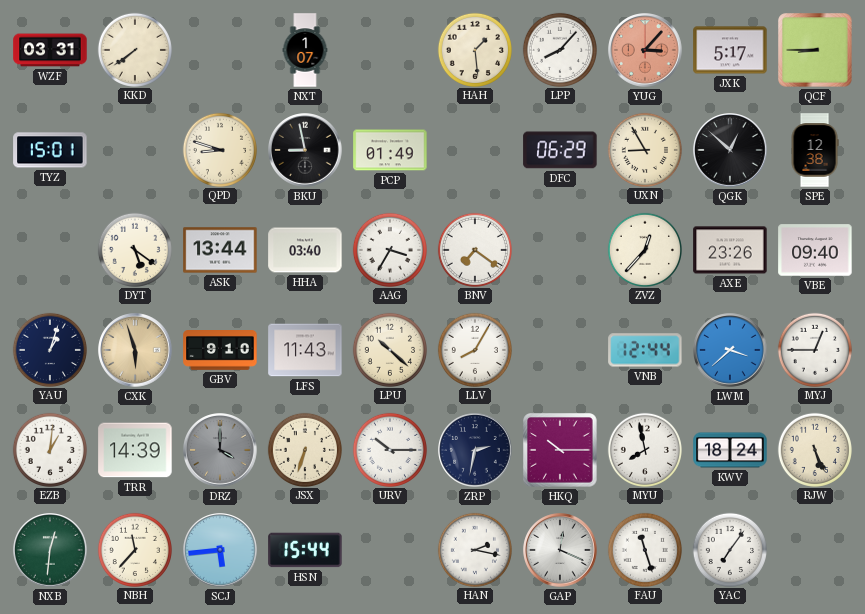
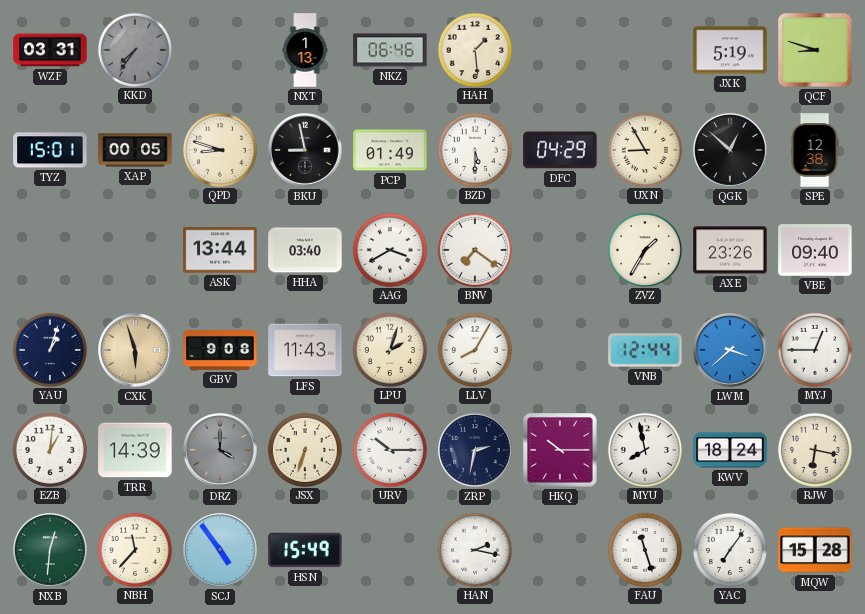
KKD: 7:39 -> 7:36
KKD dial: cream -> grey
NXT: 1:07 -> 1:13
NKZ: none -> 06:46
LPP: 8:07 -> none
YUG: 3:07 -> none
JXK: 5:17 -> 5:19
QCF: 8:45 -> 8:48
XAP: none -> 00:05
BZD: none -> 5:30
DFC: 06:29 -> 04:29
DYT: 5:21 -> none
AAG: 3:35 -> 3:40
ZVZ: 12:37 -> 1:35
GBV: 9:10 -> 9:08
LPU: 10:22 -> 2:03
RJW: 5:26 -> 6:17
SCJ: 5:44 -> 4:54
HSN: 15:44 -> 15:49
GAP: 12:19 -> none
MQW: none -> 15:28
